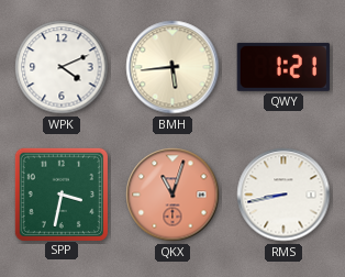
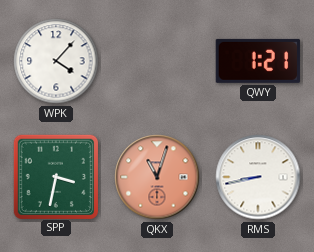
WPK: 4:11 -> 4:07
BMH: 5:44 -> none
